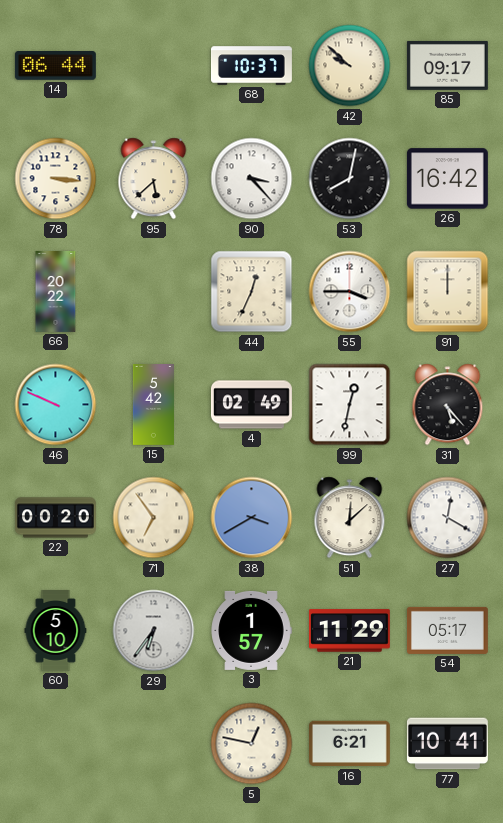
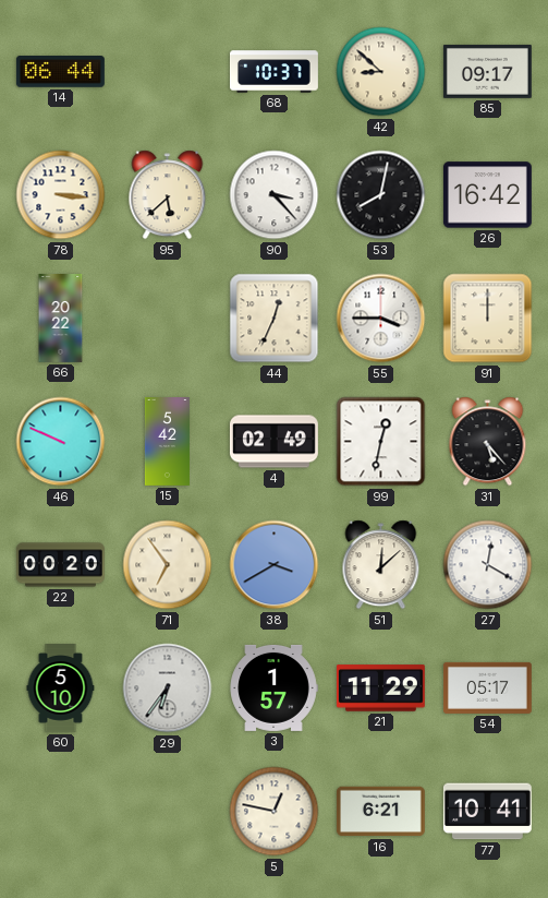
42: 9:52 -> 8:52
